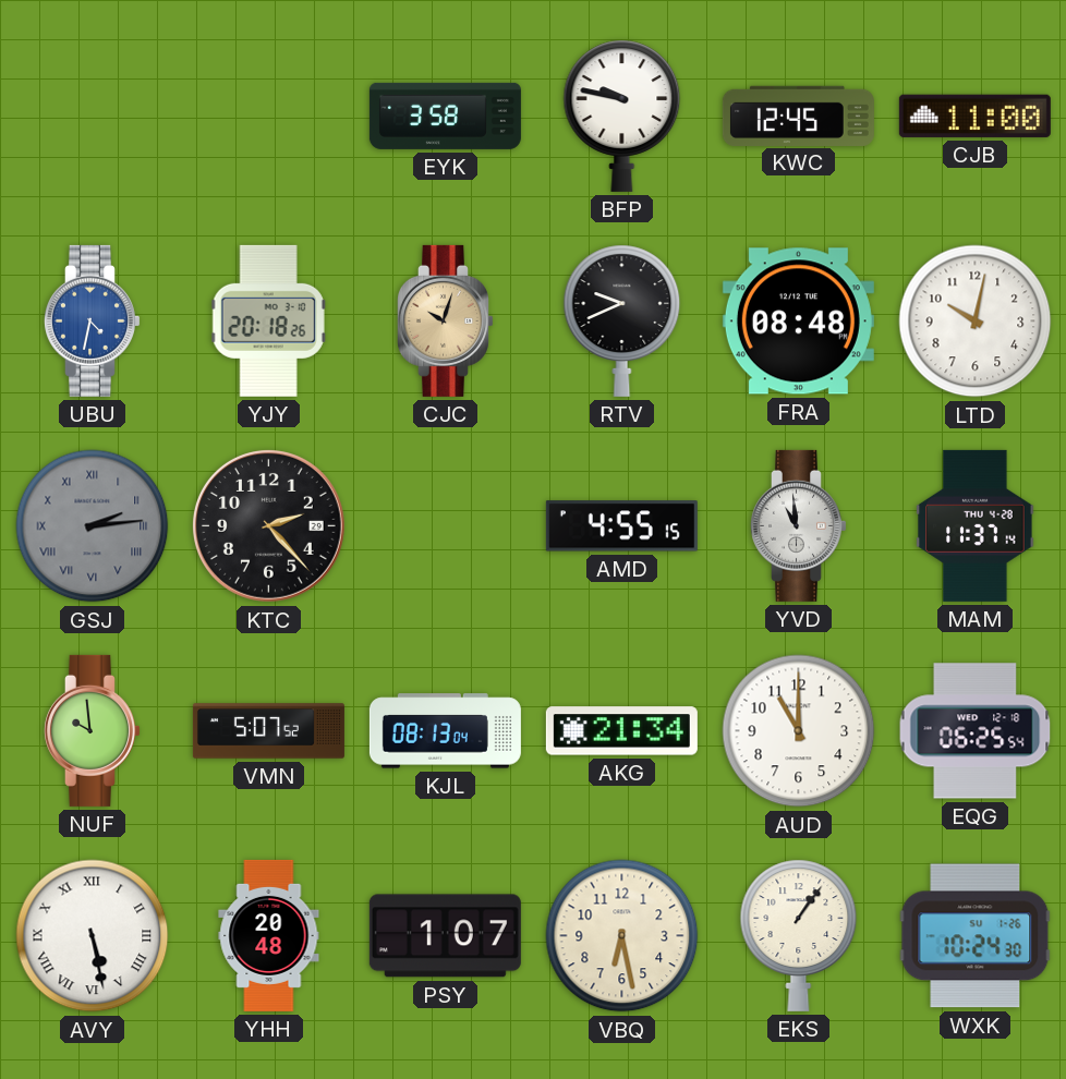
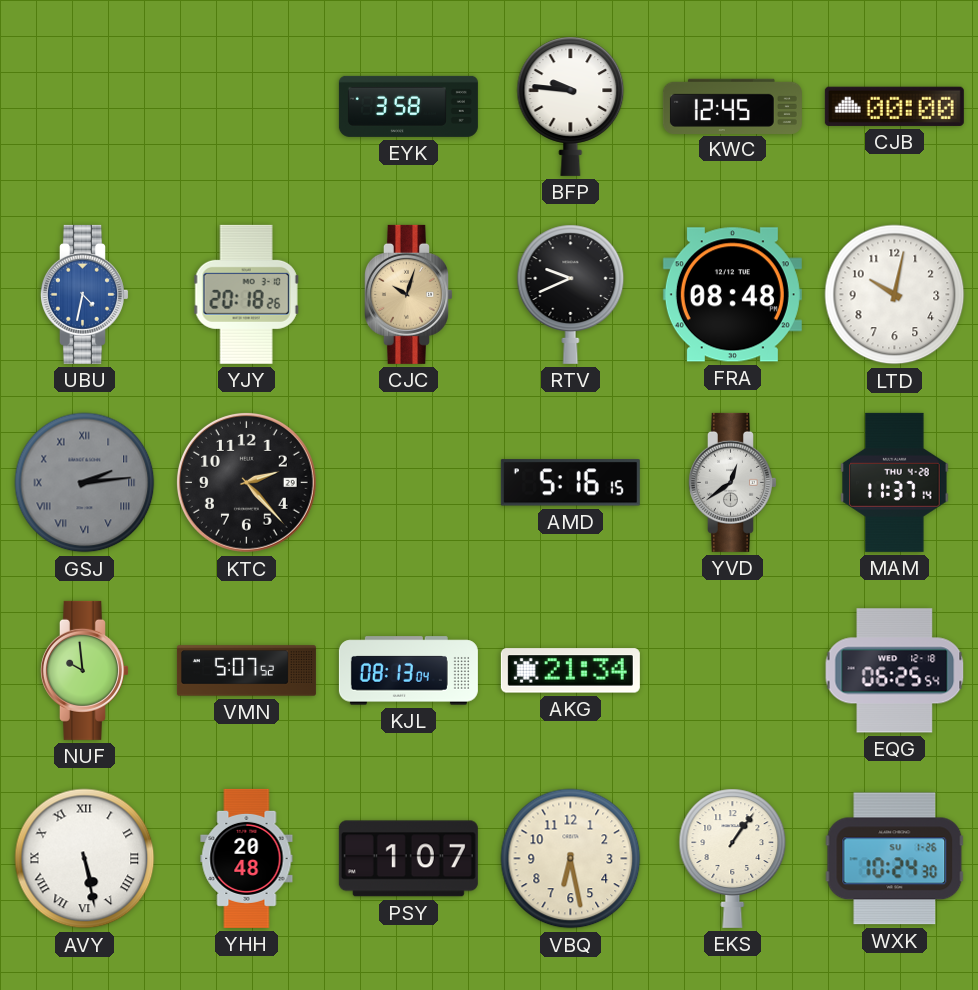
BFP: 9:47 -> 9:46
CJB: 11:00 -> 00:00
AMD: 4:55 -> 5:16
YVD: 10:59 -> 12:39
AUD: 11:00 -> none
